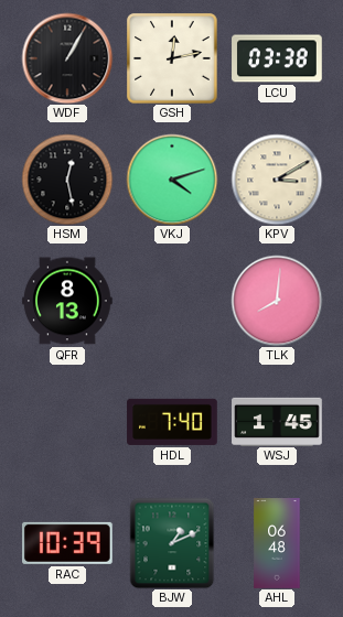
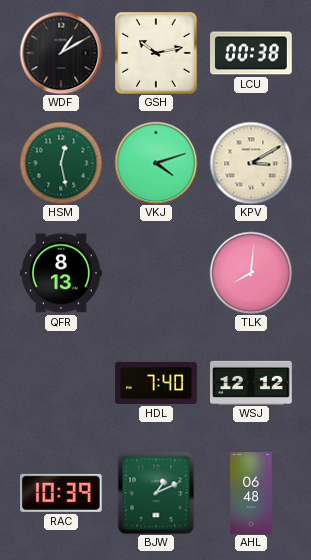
WDF: 1:05 -> 1:10
GSH: 12:13 -> 10:13
LCU: 03:38 -> 00:38
HSM dial: black -> green
WSJ: 1:45 -> 12:12
